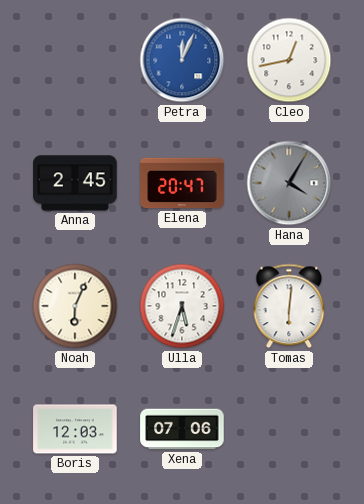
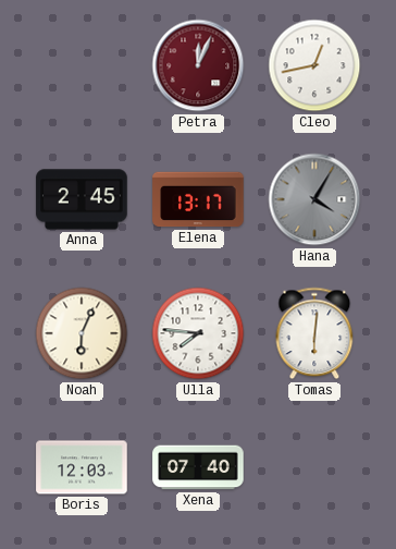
Petra dial: blue -> burgundy
Elena: 20:47 -> 13:17
Ulla: 5:33 -> 7:46
Xena: 07:06 -> 07:40
